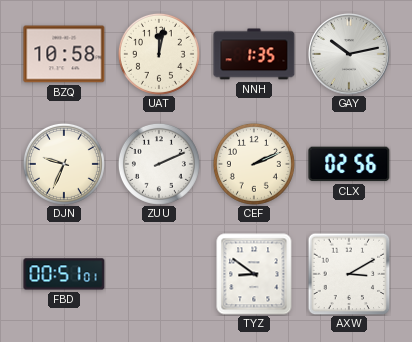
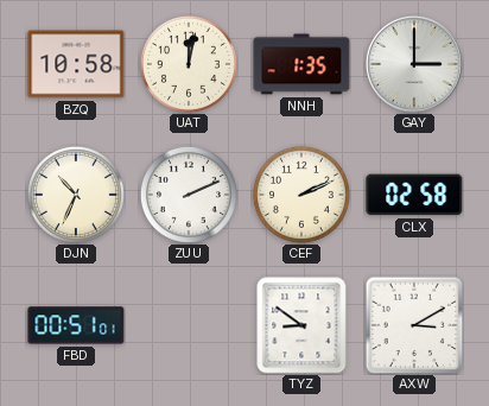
GAY: 10:13 -> 3:00
DJN: 9:34 -> 10:34
CLX: 02:56 -> 02:58
